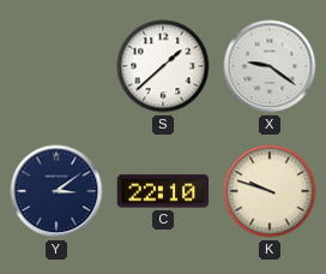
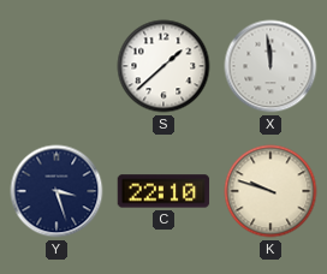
X: 9:21 -> 11:59
Y: 3:09 -> 3:27
